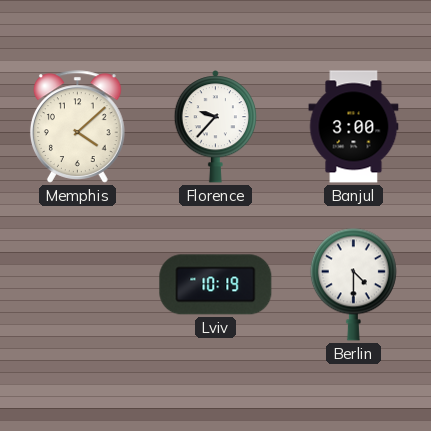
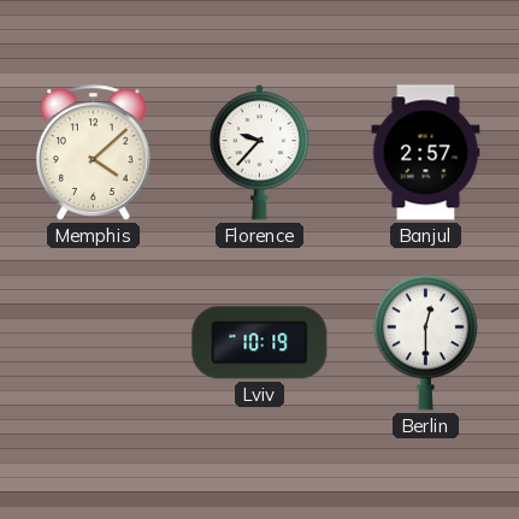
Banjul: 3:00 -> 2:57
Berlin: 4:30 -> 12:30
